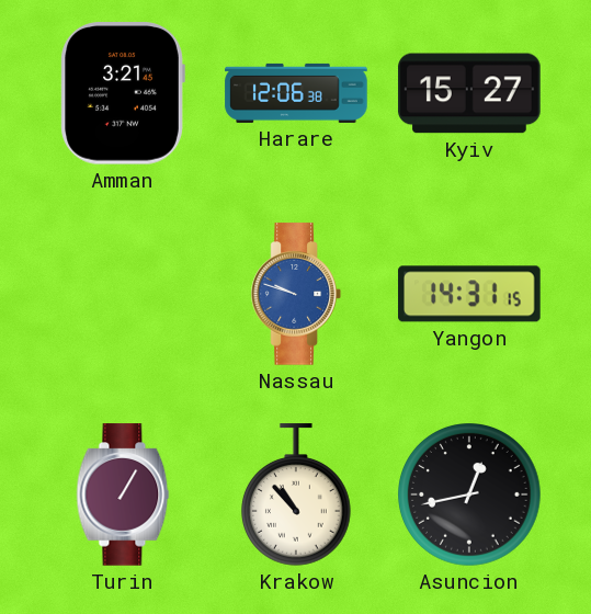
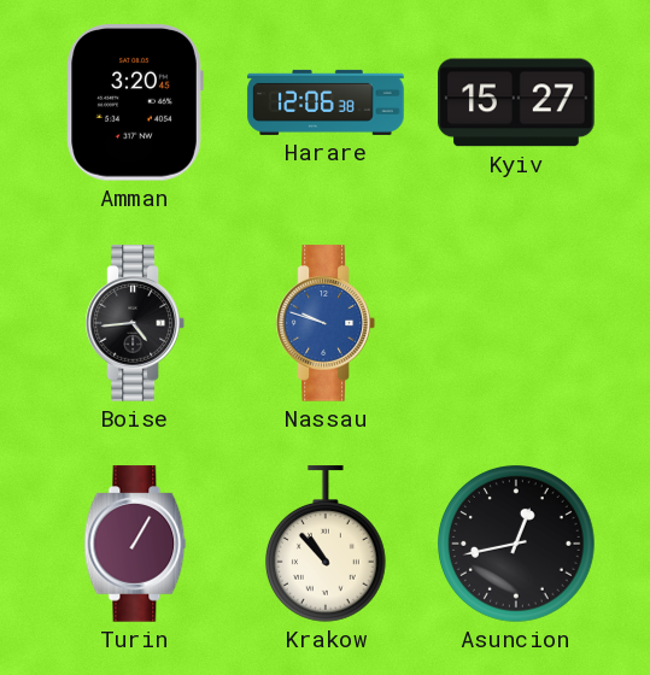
Amman: 3:21 -> 3:20
Boise: none -> 4:44
Yangon: 14:31 -> none
